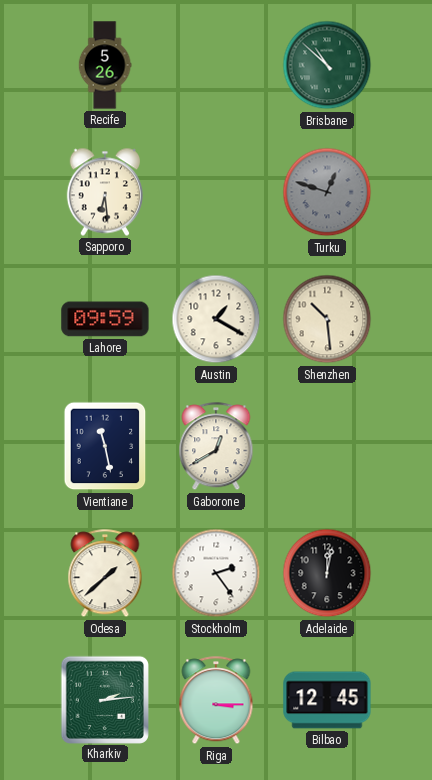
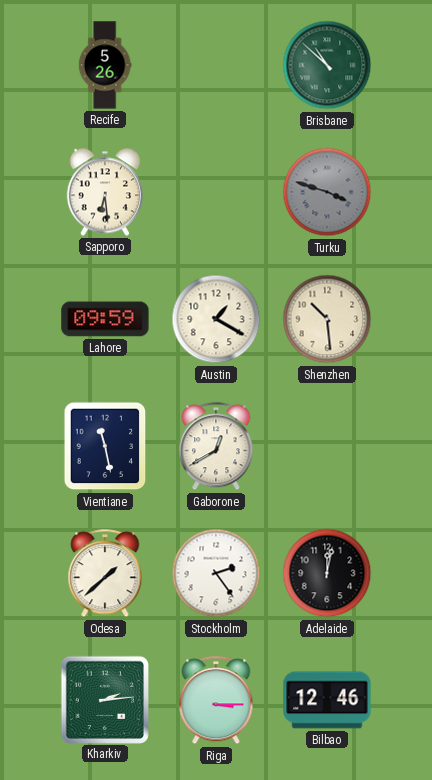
Turku: 12:48 -> 3:48
Bilbao: 12:45 -> 12:46
